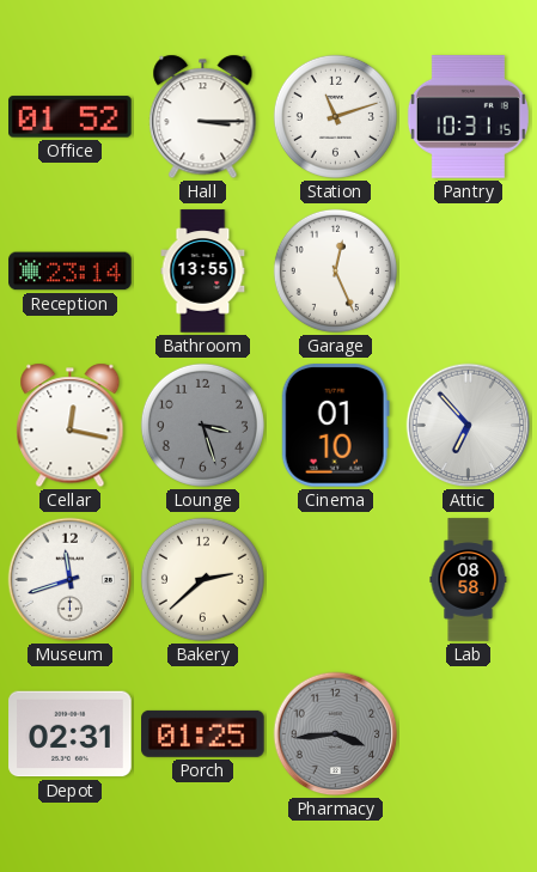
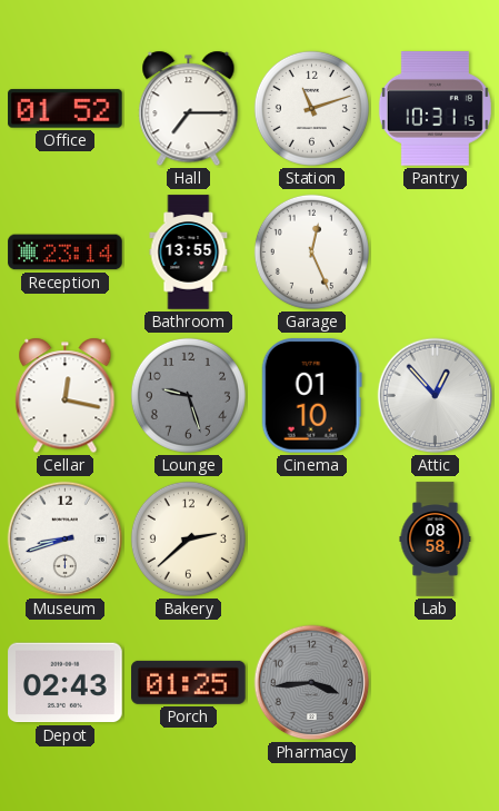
Hall: 3:15 -> 7:15
Lounge: 3:27 -> 9:27
Attic: 6:53 -> 12:53
Museum: 11:42 -> 8:42
Depot: 02:31 -> 02:43
